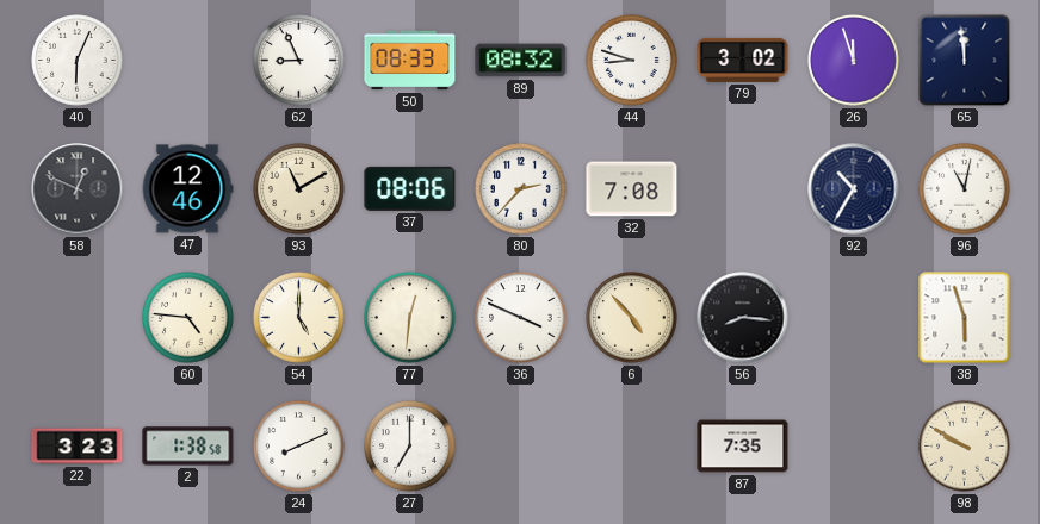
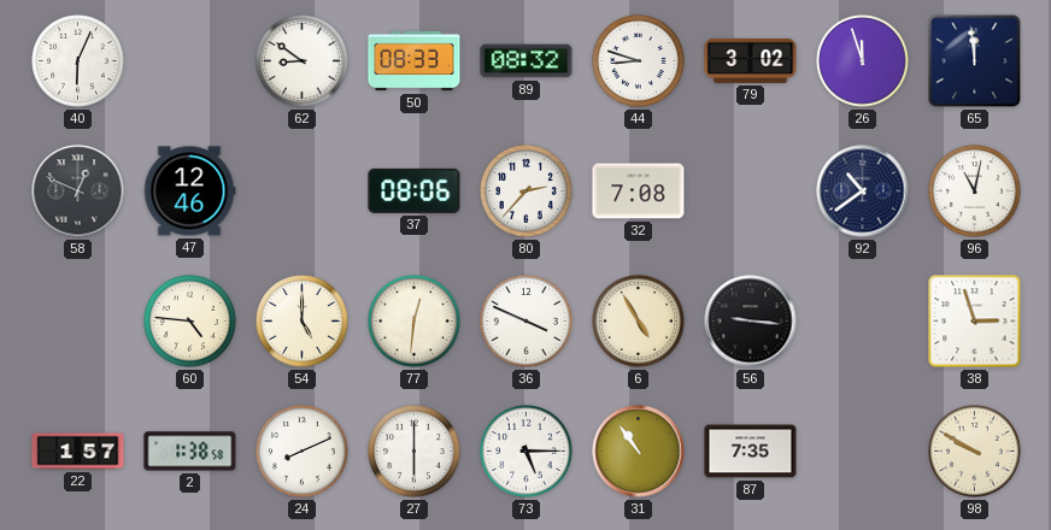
62: 8:56 -> 8:51
93: 11:10 -> none
92: 10:35 -> 10:39
6: 4:53 -> 4:55
56: 8:16 -> 9:16
38: 5:57 -> 2:57
22: 3:23 -> 1:57
27: 7:00 -> 6:00
73: none -> 5:15
31: none -> 10:54
